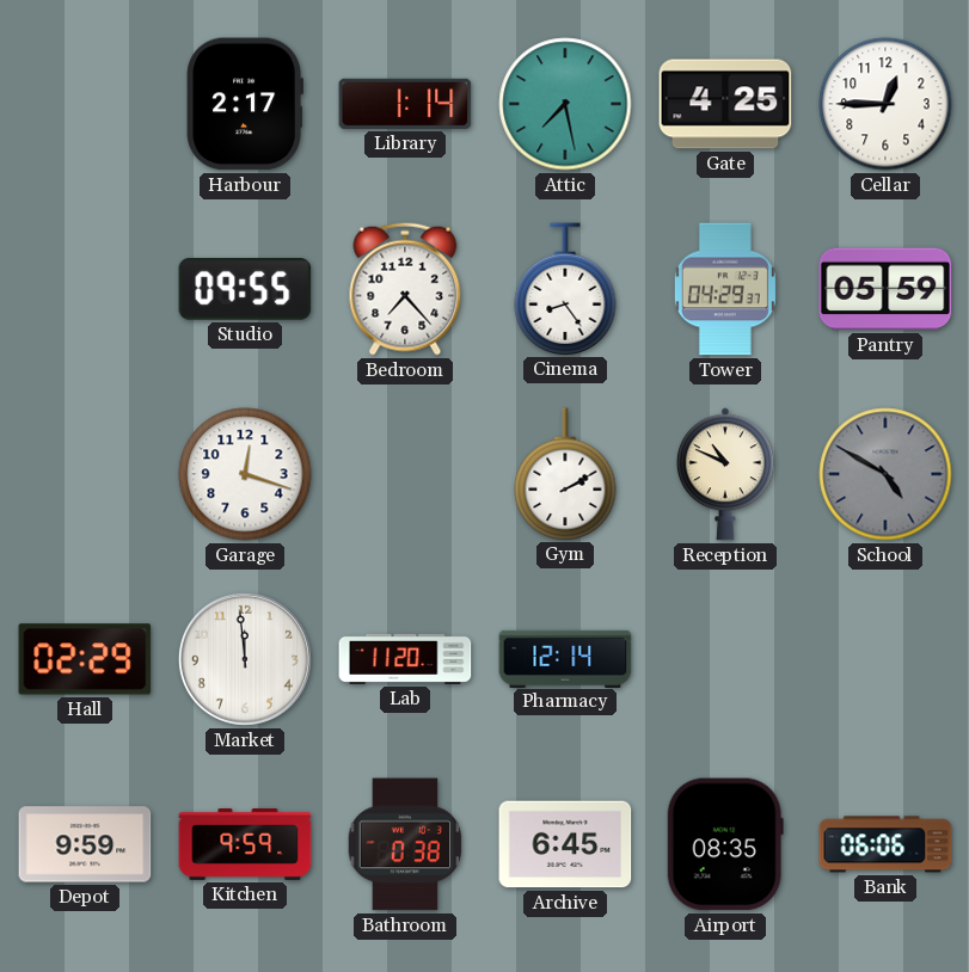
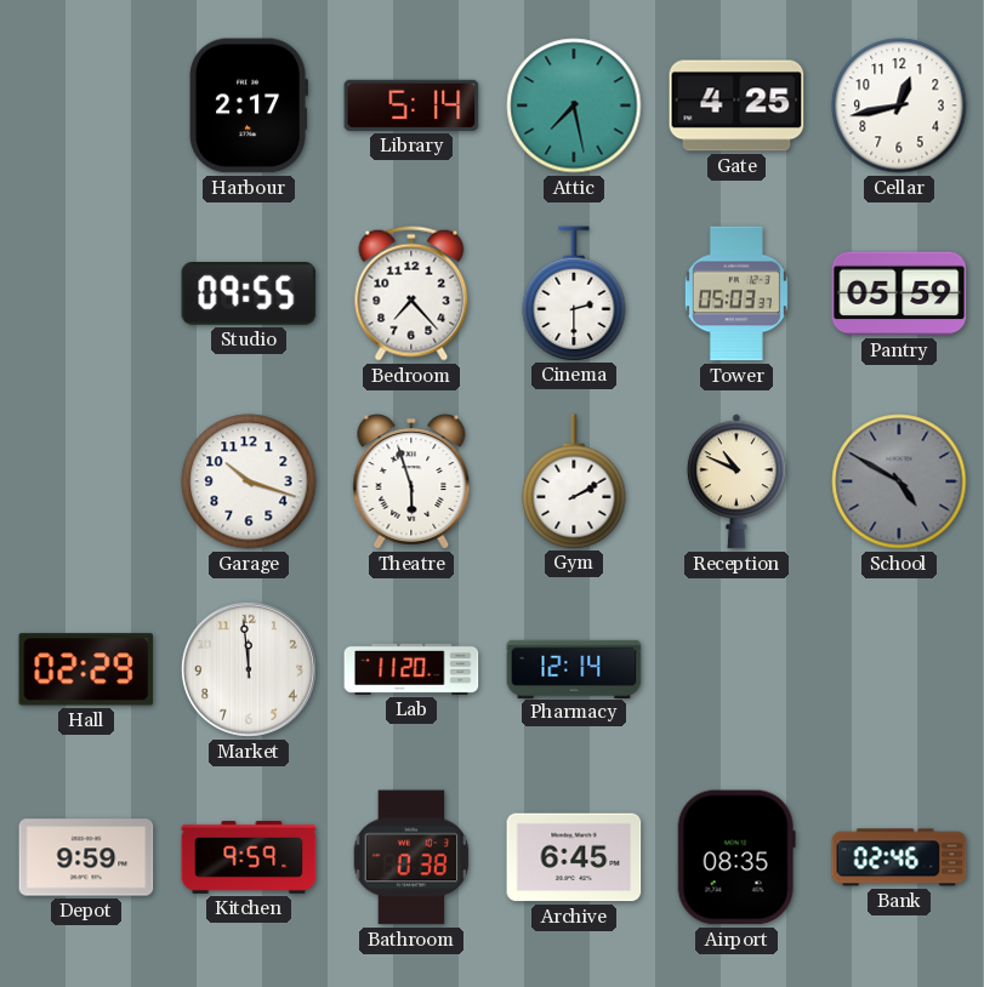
Library: 1:14 -> 5:14
Cellar: 12:45 -> 12:43
Cinema: 8:24 -> 2:30
Tower: 04:29 -> 05:03
Garage: 12:18 -> 10:18
Theatre: none -> 5:57
Bank: 06:06 -> 02:46
